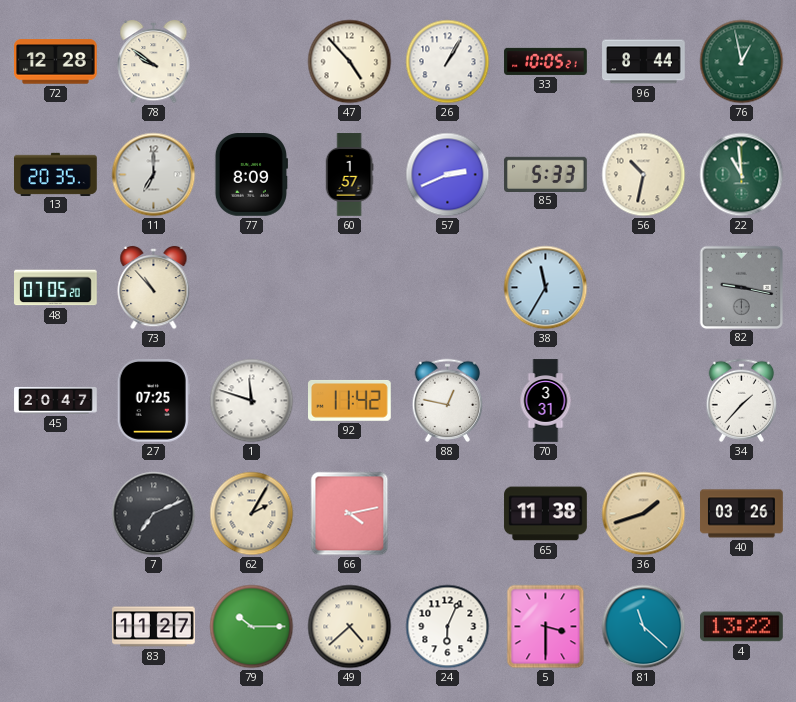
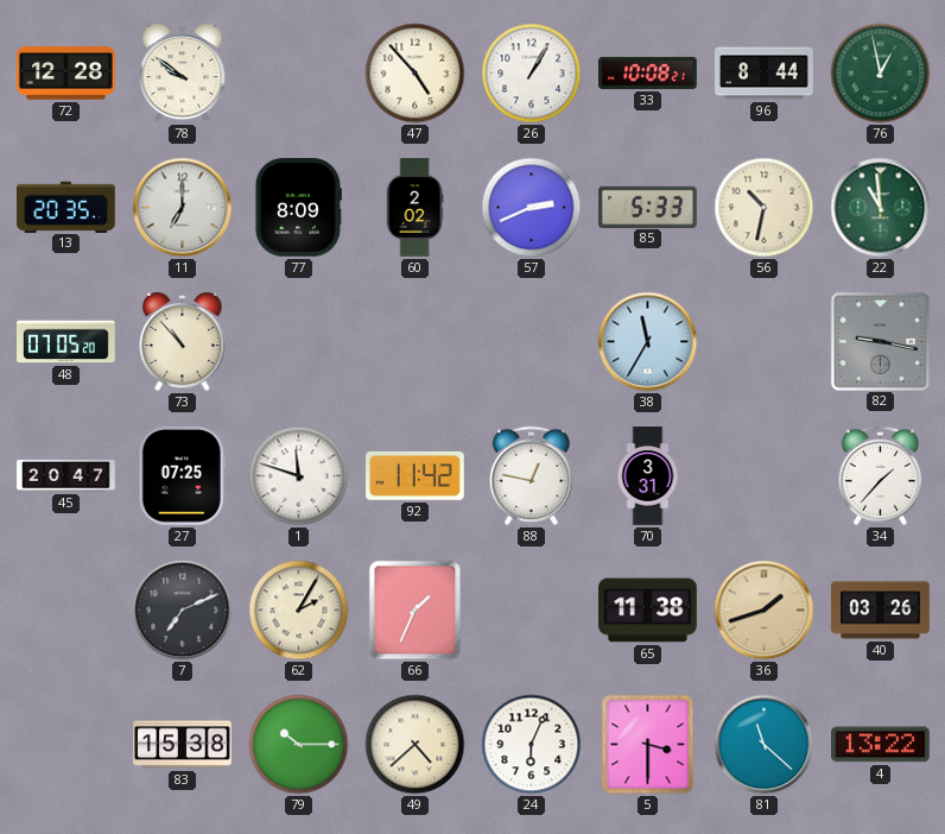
33: 10:05 -> 10:08
60: 1:57 -> 2:02
66: 4:13 -> 1:34
83: 11:27 -> 15:38
